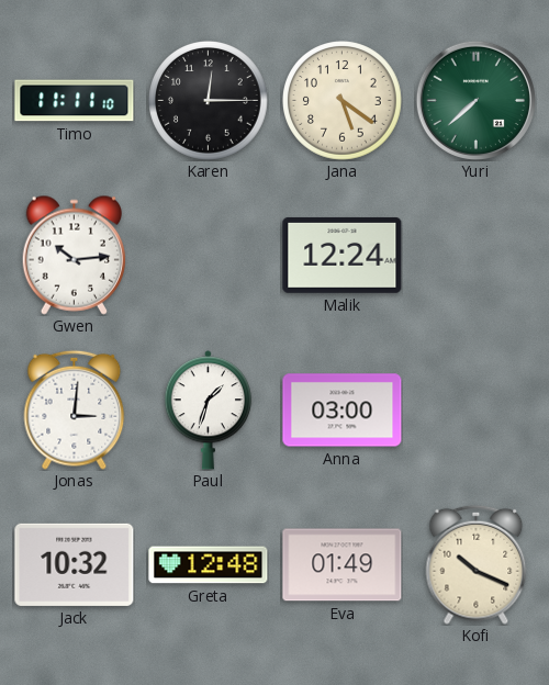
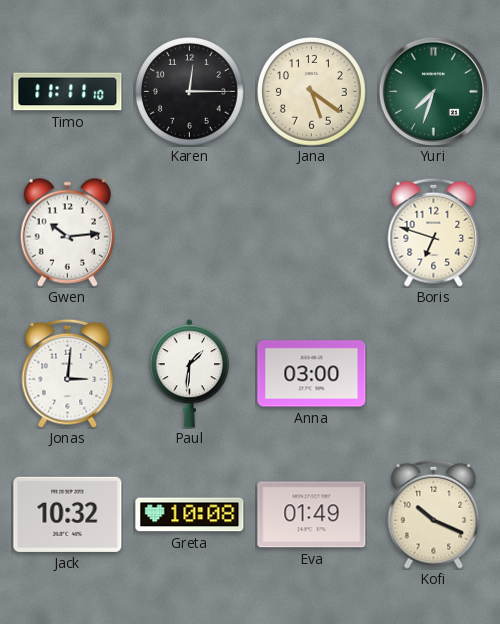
Yuri: 7:38 -> 7:33
Malik: 12:24 -> none
Boris: none -> 6:48
Paul: 1:33 -> 1:31
Greta: 12:48 -> 10:08
